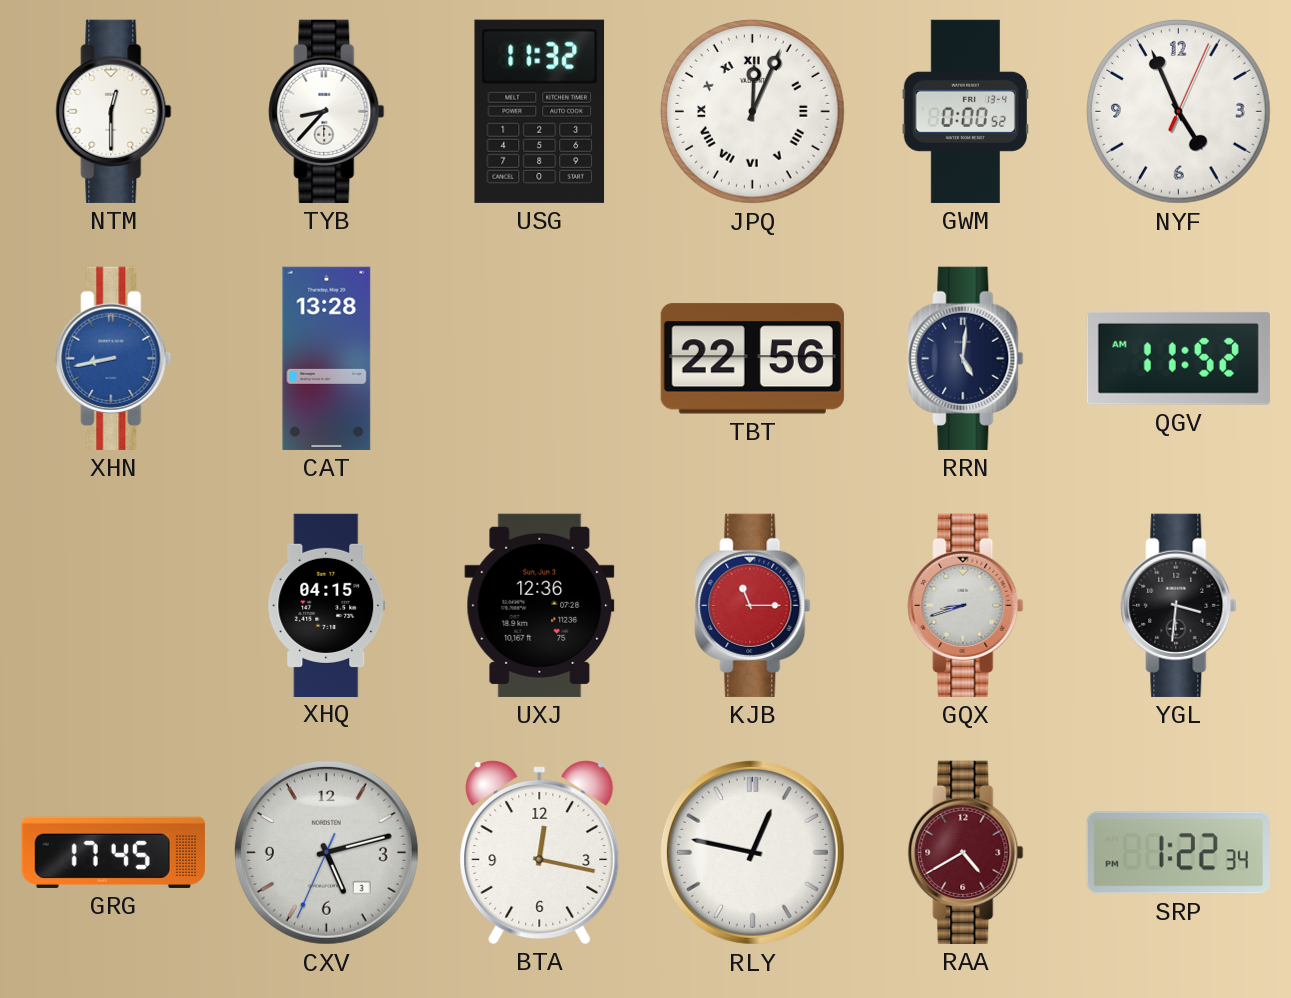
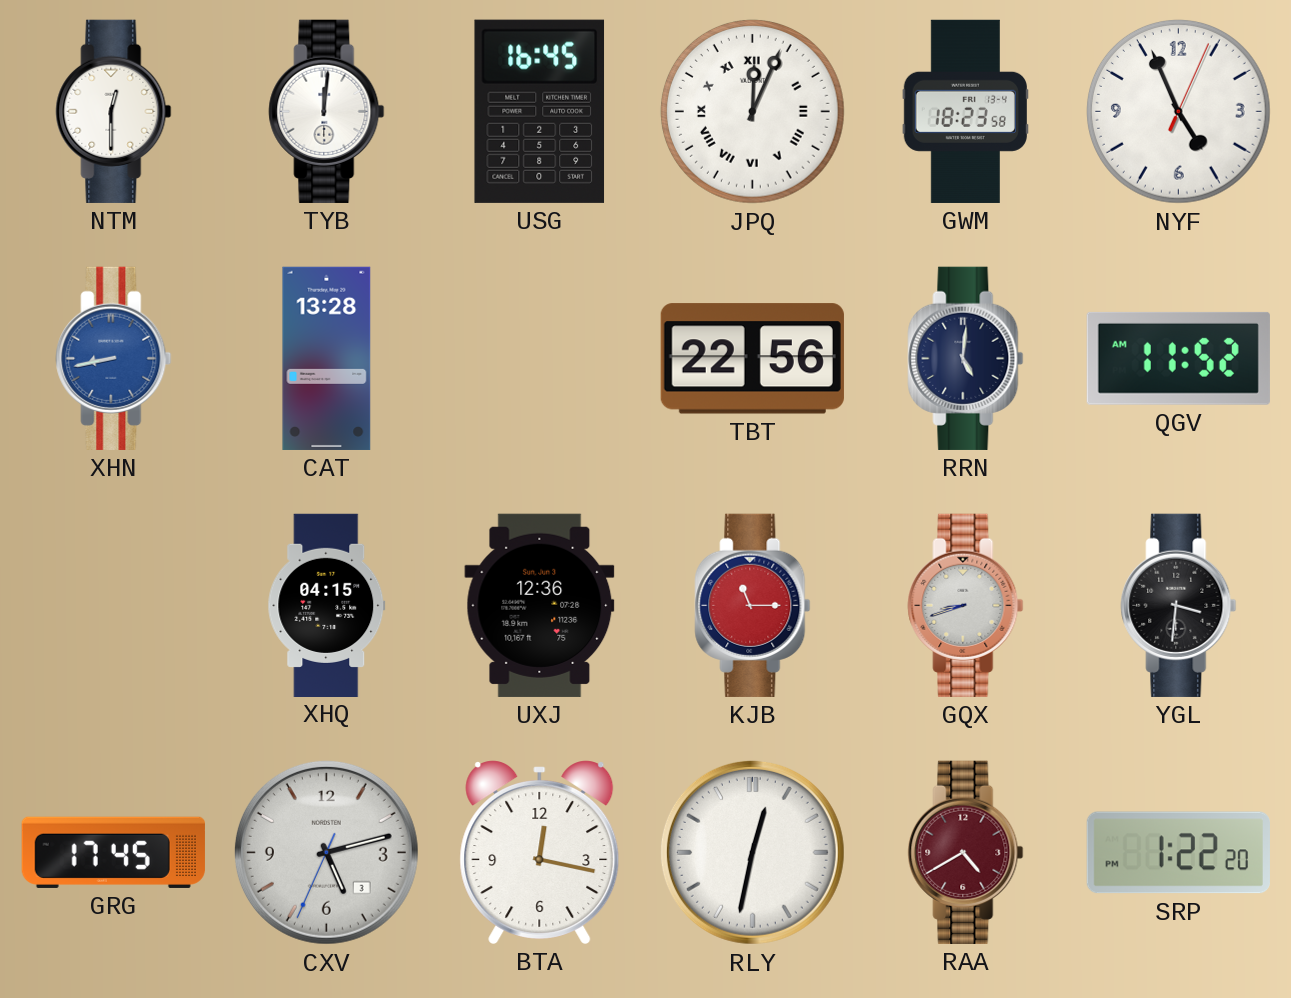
TYB: 8:37 -> 12:01
USG: 11:32 -> 16:45
GWM: 0:00 -> 18:23
RLY: 12:47 -> 12:32
SRP: 1:22:34 -> 1:22:20
